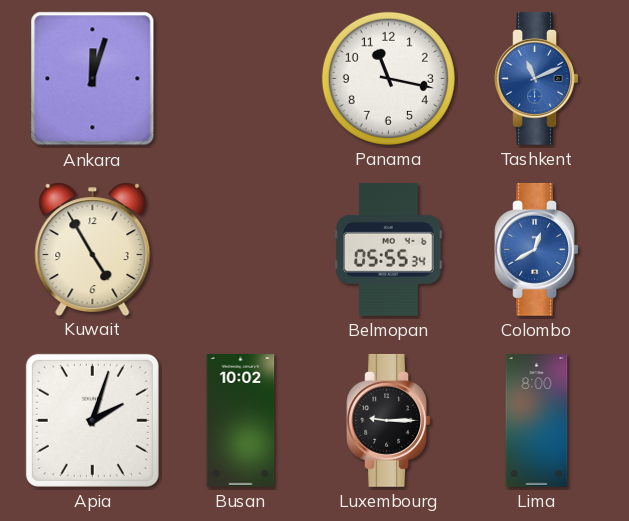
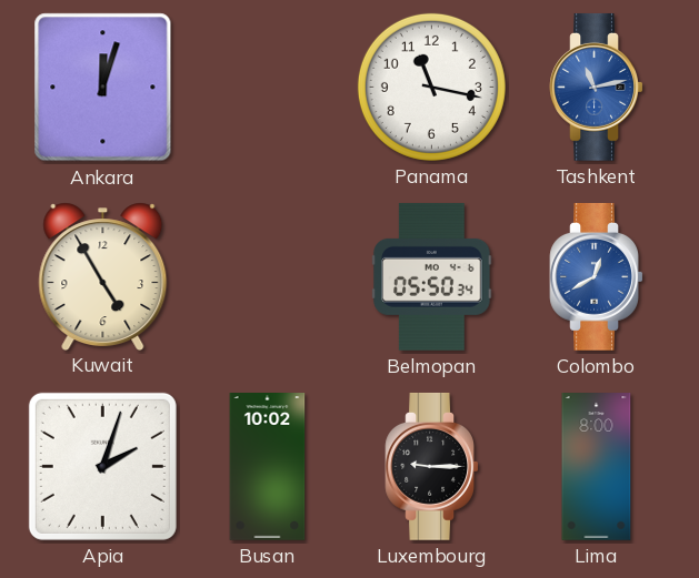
Tashkent: 11:11 -> 11:13
Belmopan: 05:55 -> 05:50
